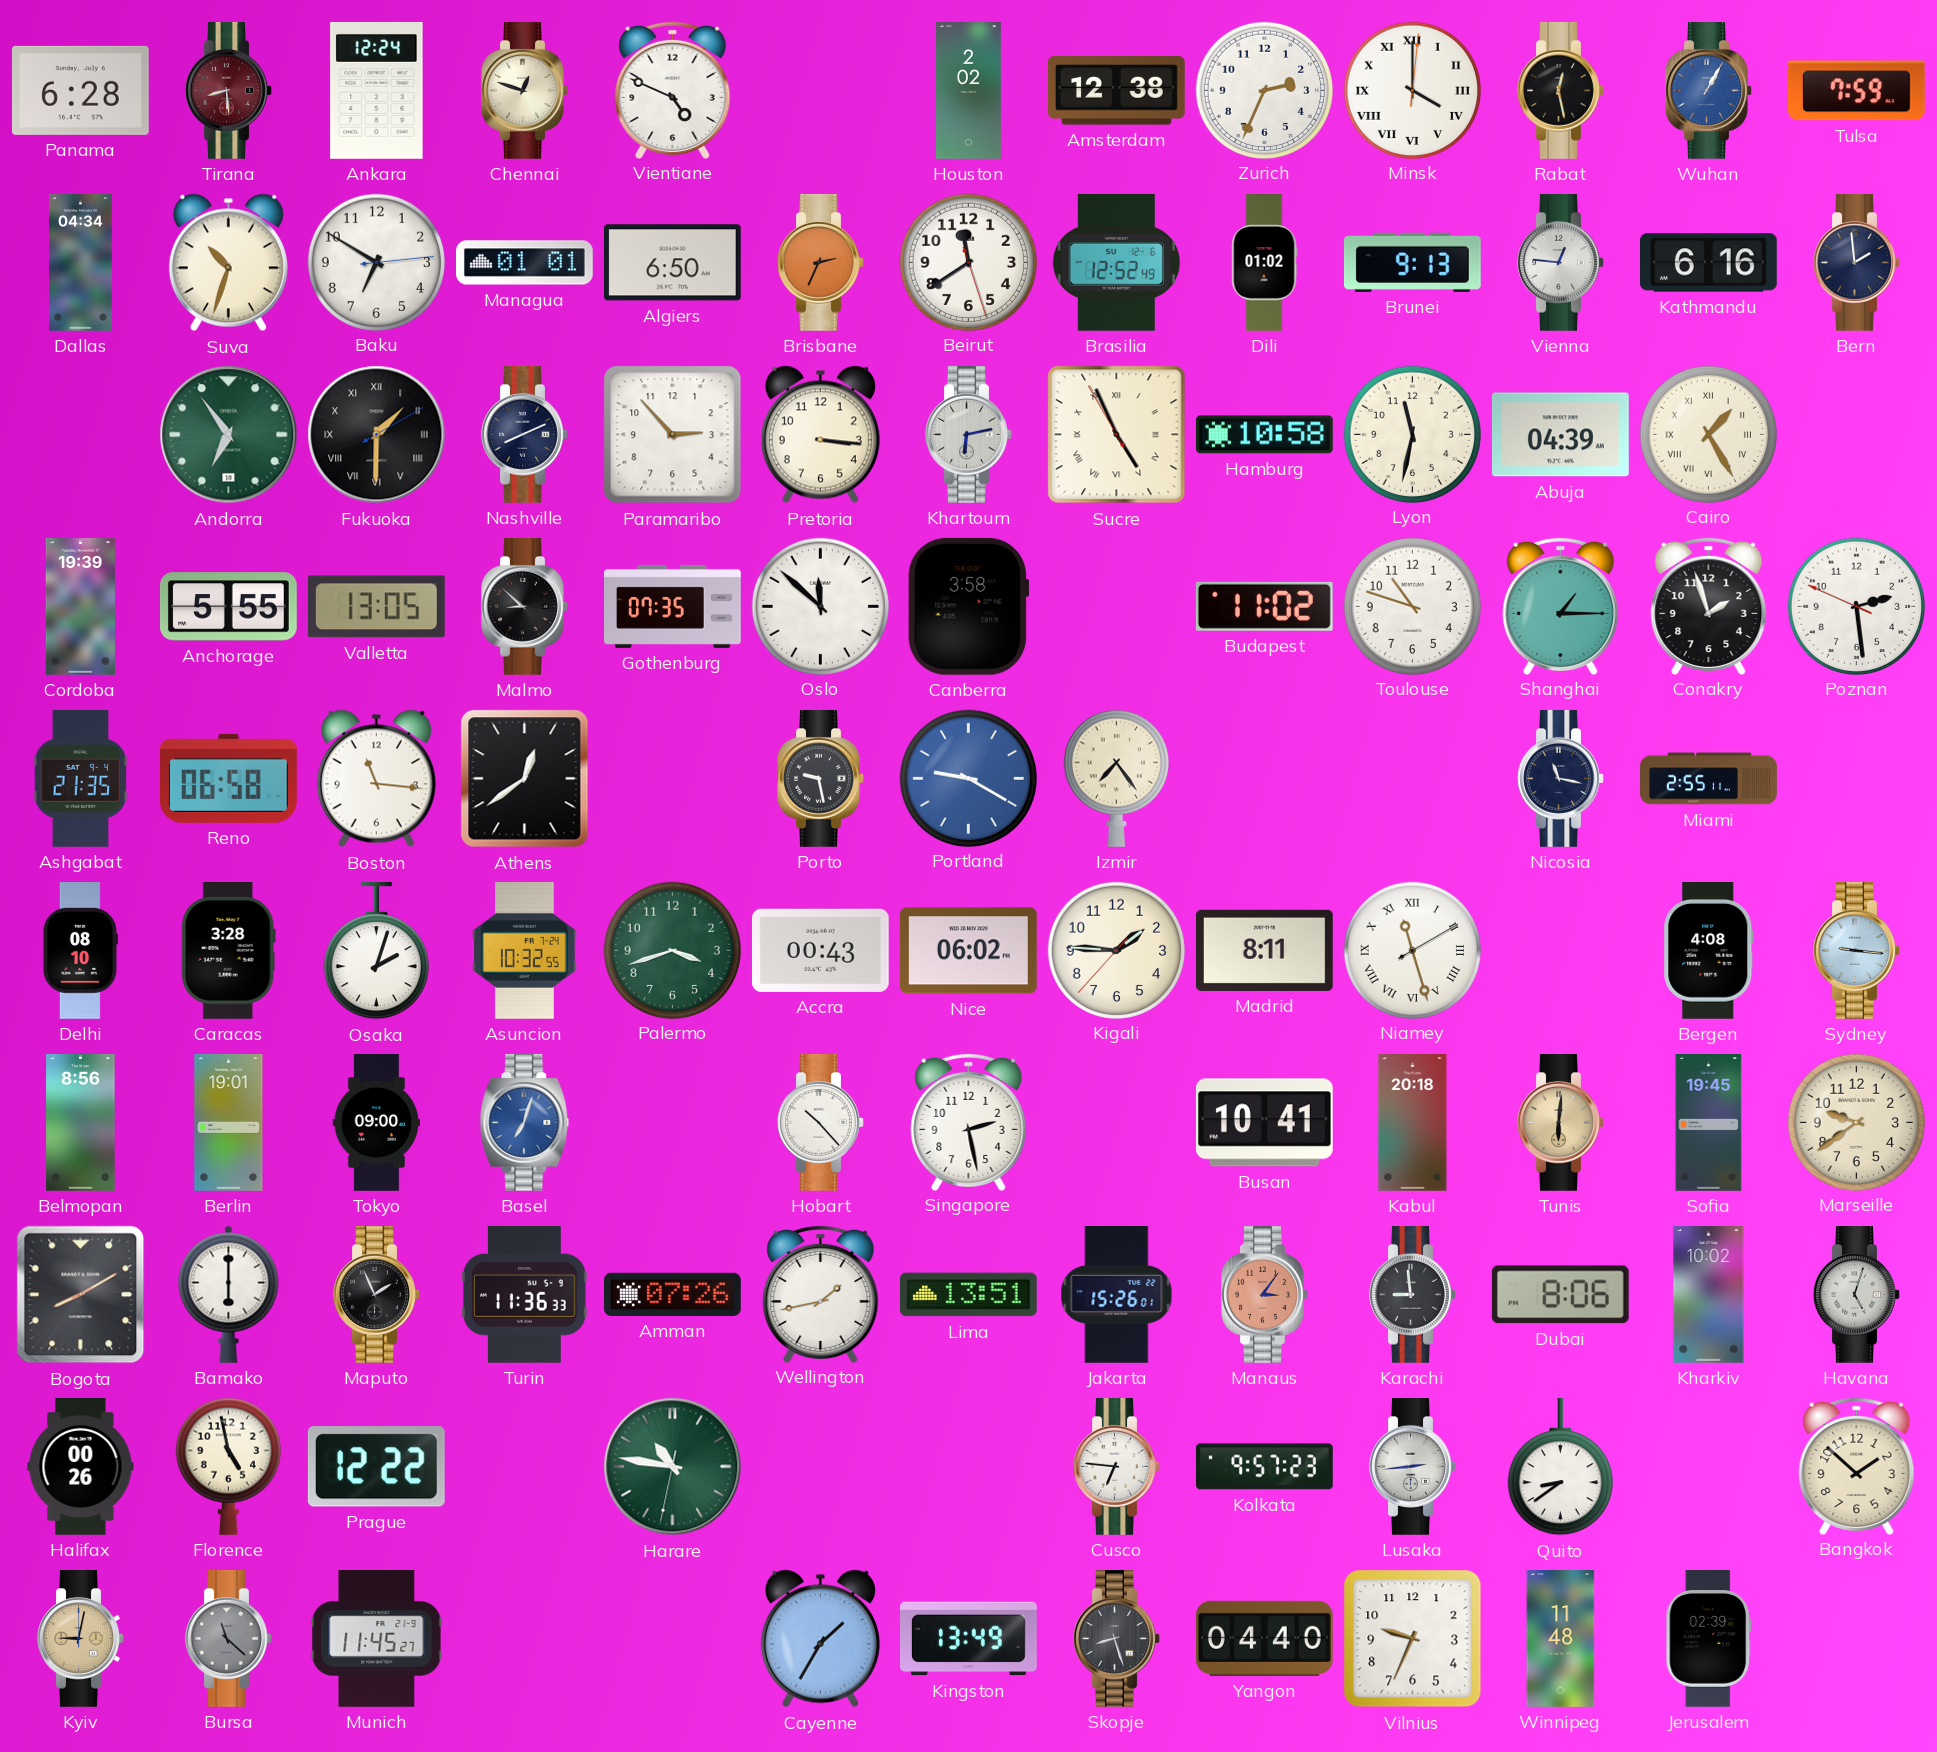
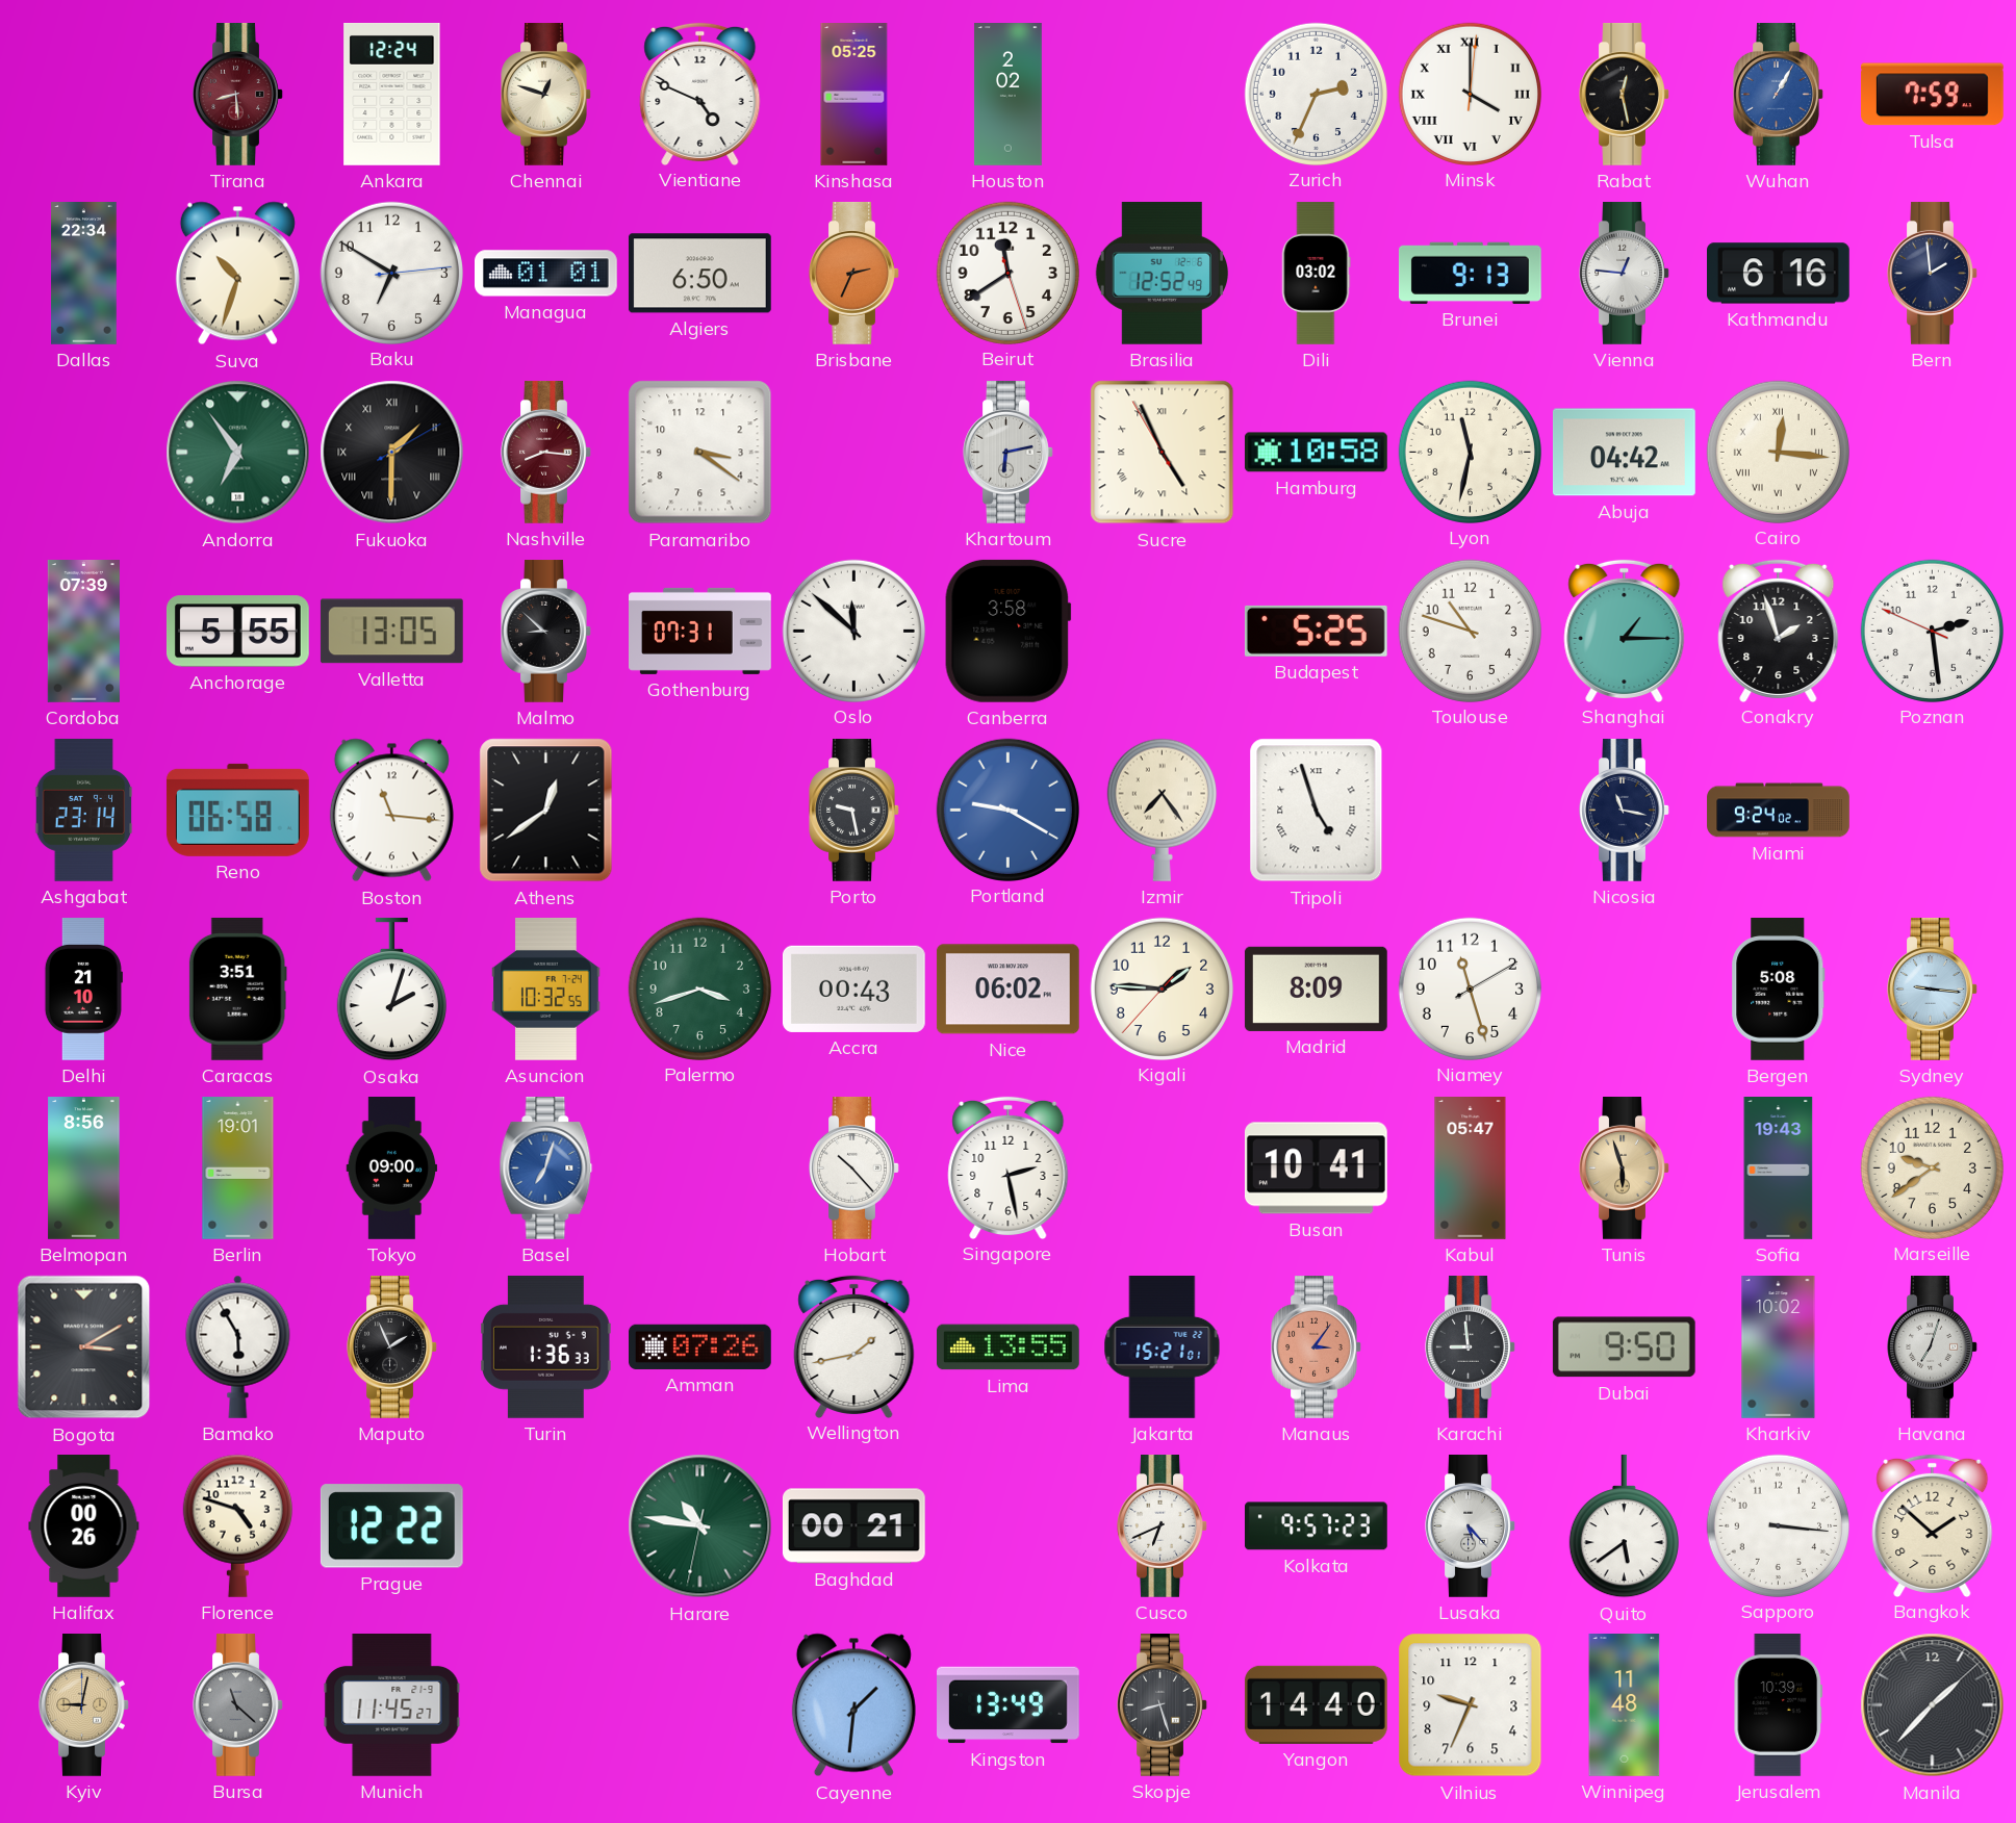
Panama: 6:28 -> none
Kinshasa: none -> 05:25
Amsterdam: 12:38 -> none
Dallas: 04:34 -> 22:34
Dili: 01:02 -> 03:02
Nashville: 8:11 -> 8:16
Nashville dial: navy -> burgundy
Paramaribo: 2:53 -> 3:21
Pretoria: 3:16 -> none
Abuja: 04:39 -> 04:42
Cairo: 1:25 -> 12:16
Cordoba: 19:39 -> 07:39
Gothenburg: 07:35 -> 07:31
Budapest: 11:02 -> 5:25
Ashgabat: 21:35 -> 23:14
Tripoli: none -> 4:57
Miami: 2:55 -> 9:24
Delhi: 08:10 -> 21:10
Caracas: 3:28 -> 3:51
Madrid: 8:11 -> 8:09
Niamey numerals: Roman -> Arabic
Bergen: 4:08 -> 5:08
Kabul: 20:18 -> 05:47
Tunis: 6:01 -> 5:57
Sofia: 19:45 -> 19:43
Bogota: 8:10 -> 3:10
Bamako: 6:00 -> 5:55
Turin: 11:36 -> 1:36
Lima: 13:51 -> 13:55
Jakarta: 15:26 -> 15:21
Dubai: 8:06 -> 9:50
Havana: 5:03 -> 7:03
Florence: 4:58 -> 4:48
Baghdad: none -> 00:21
Cusco: 6:46 -> 6:41
Lusaka: 2:44 -> 5:23
Quito: 8:39 -> 5:39
Sapporo: none -> 3:16
Cayenne: 1:35 -> 1:31
Yangon: 04:40 -> 14:40
Jerusalem: 02:39 -> 10:39
Manila: none -> 1:37
